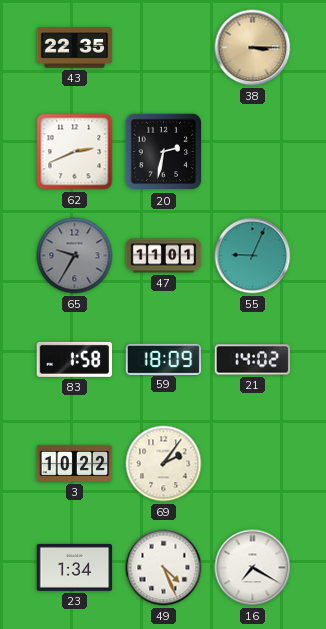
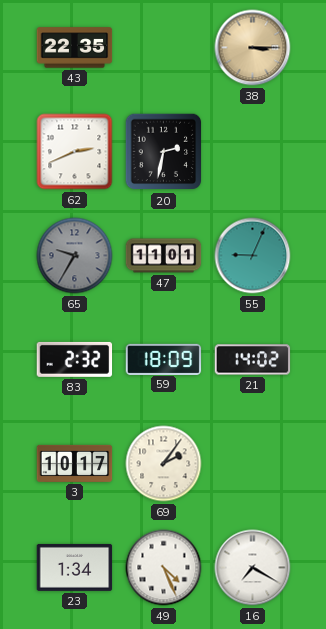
83: 1:58 -> 2:32
3: 10:22 -> 10:17
